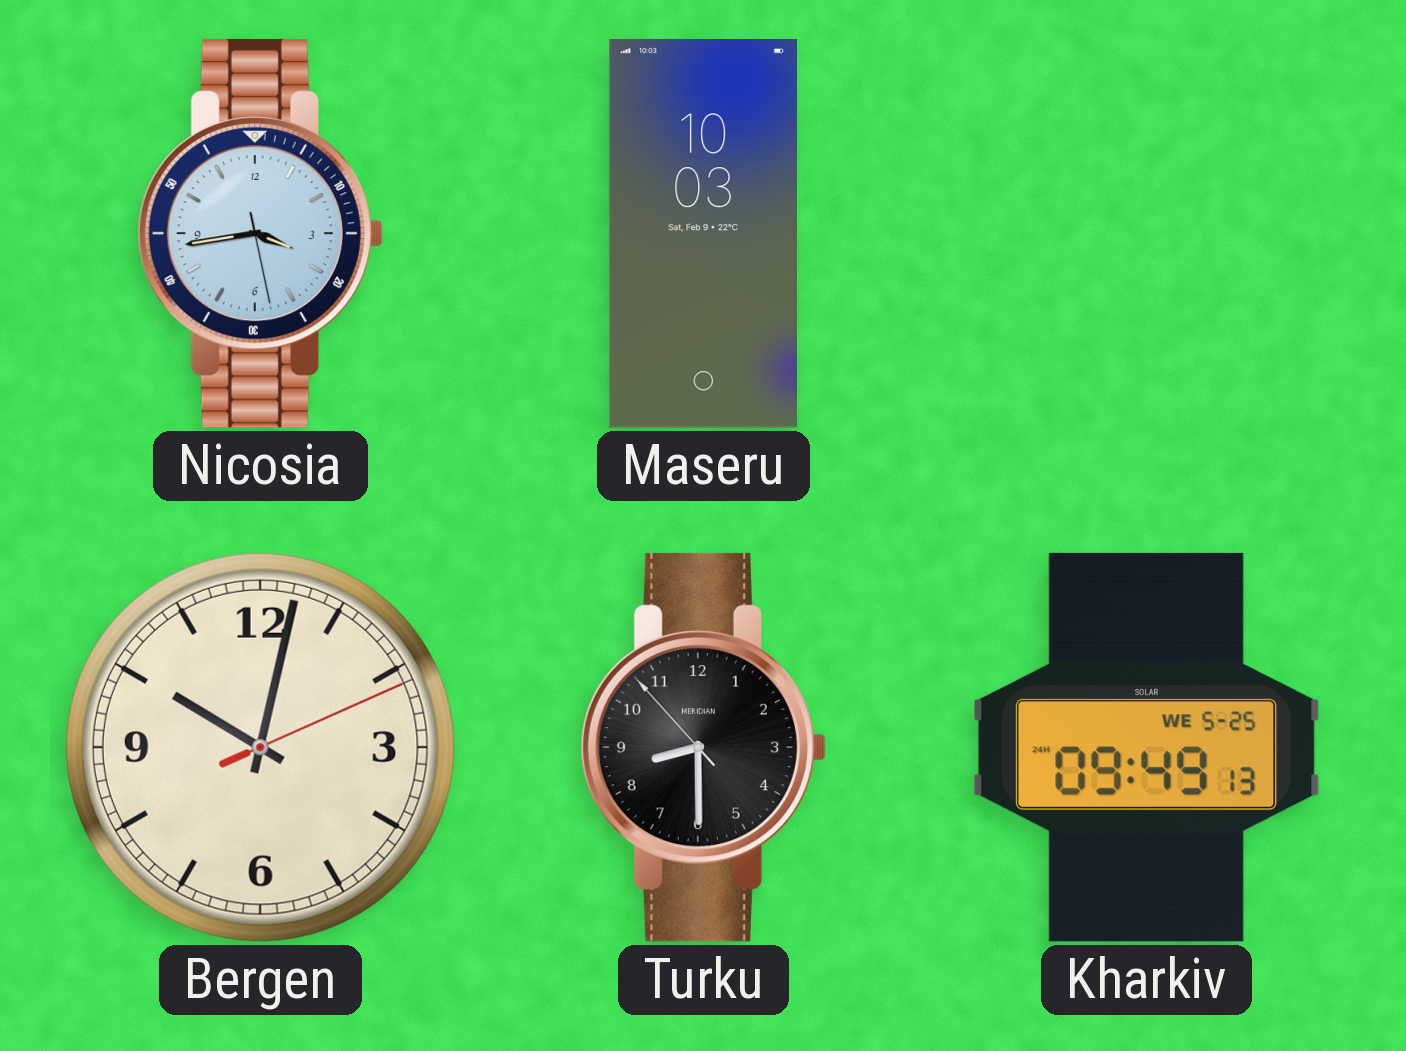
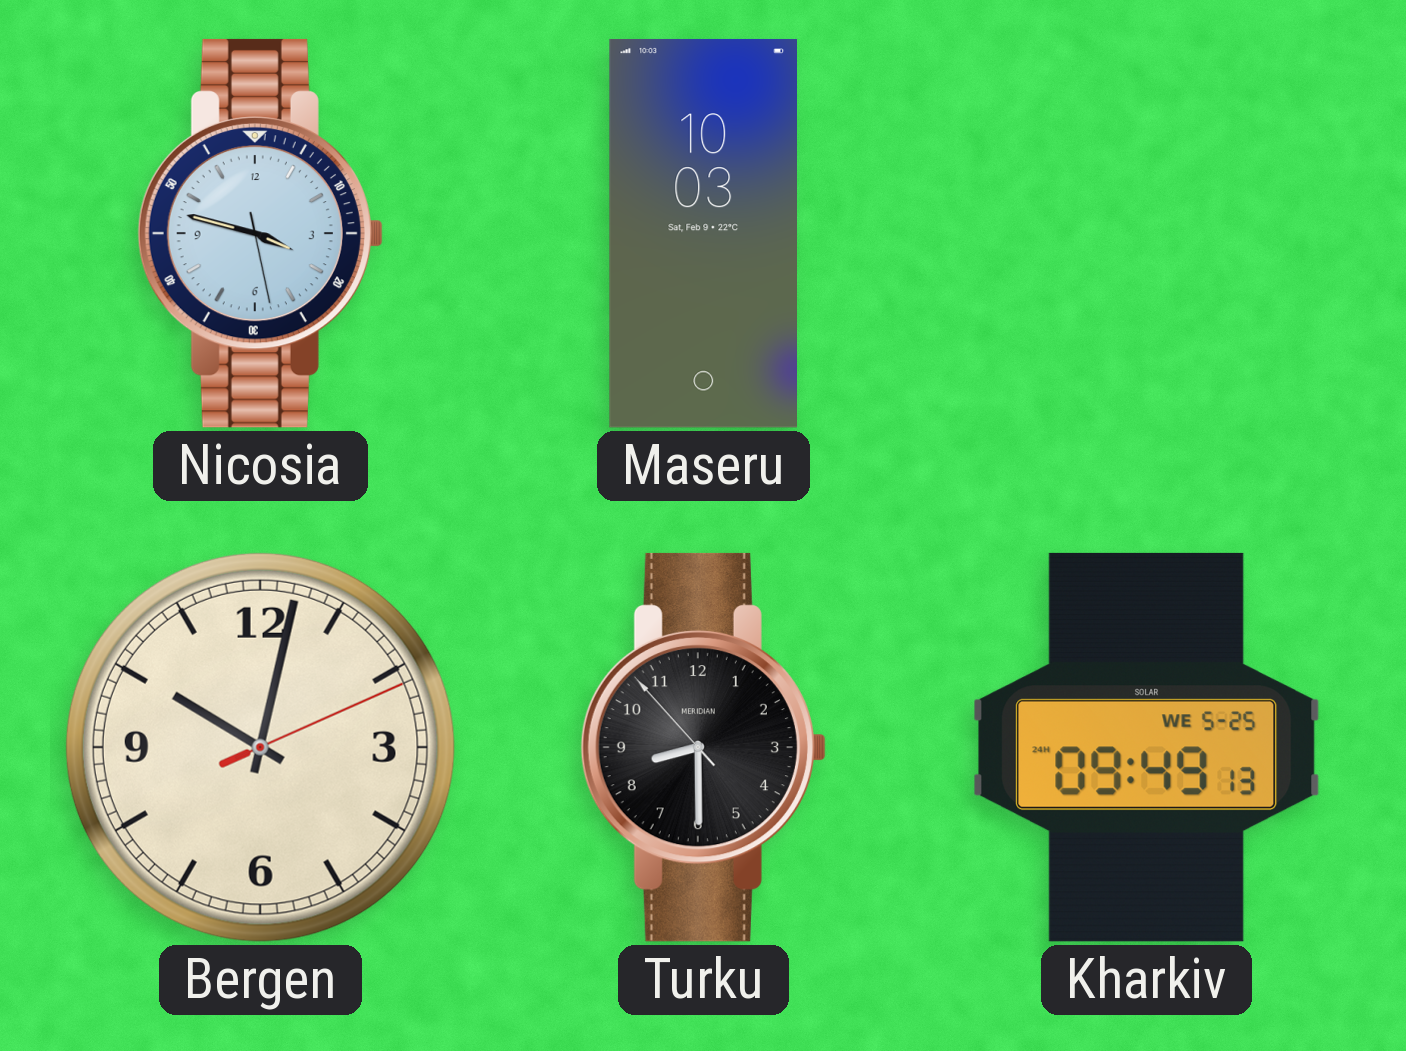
Nicosia: 3:43 -> 3:47
